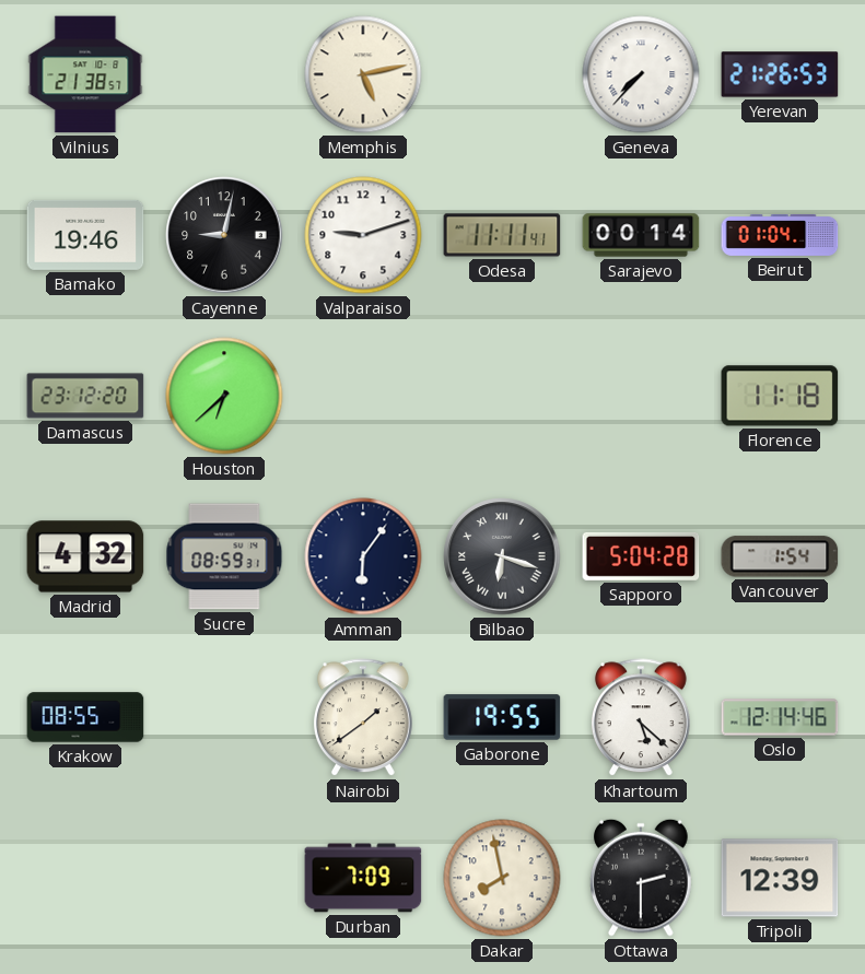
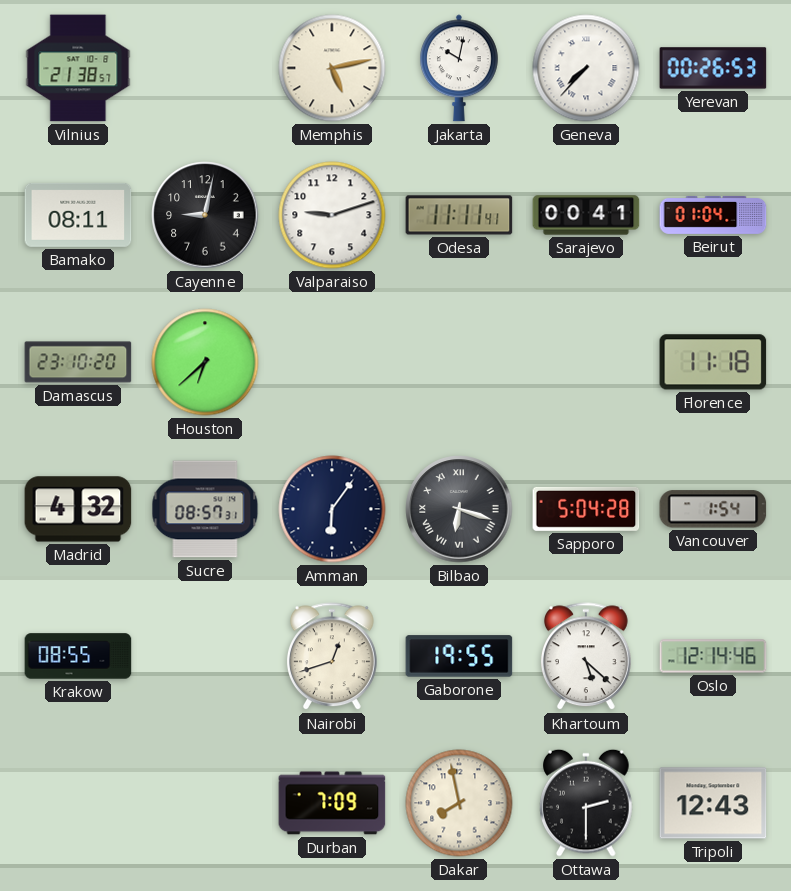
Jakarta: none -> 10:02
Yerevan: 21:26 -> 00:26
Bamako: 19:46 -> 08:11
Sarajevo: 00:14 -> 00:41
Damascus: 23:12 -> 23:10
Sucre: 08:59 -> 08:57
Nairobi: 1:39 -> 12:42
Tripoli: 12:39 -> 12:43
